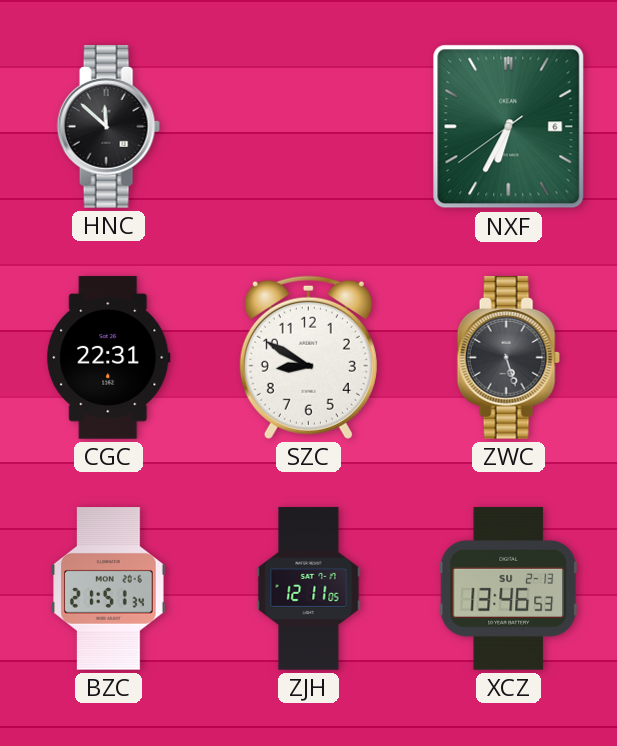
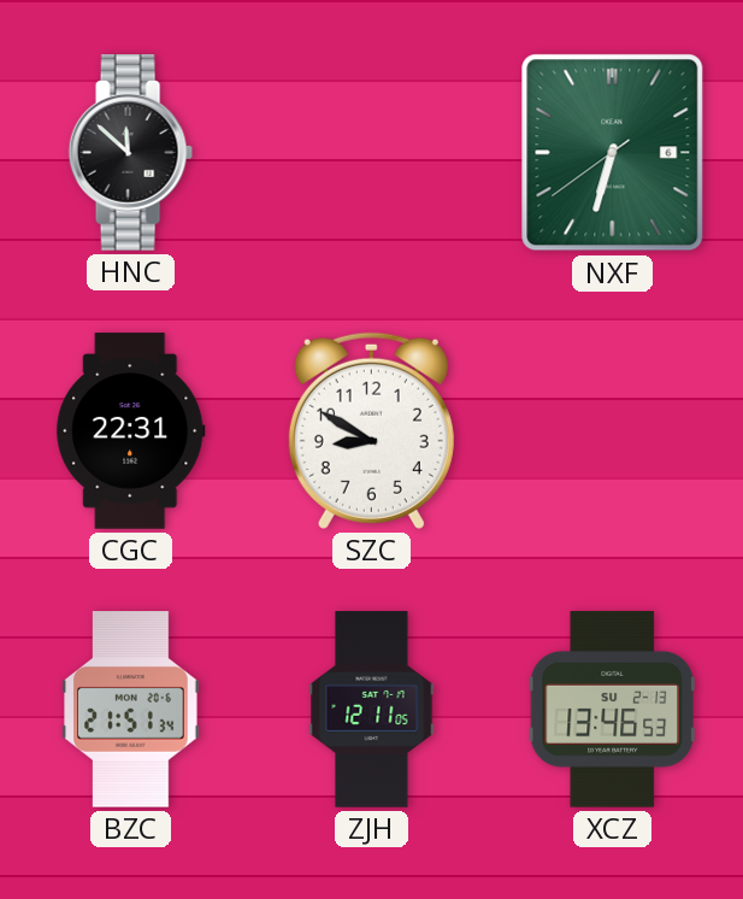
NXF: 6:34 -> 6:32
ZWC: 5:27 -> none
